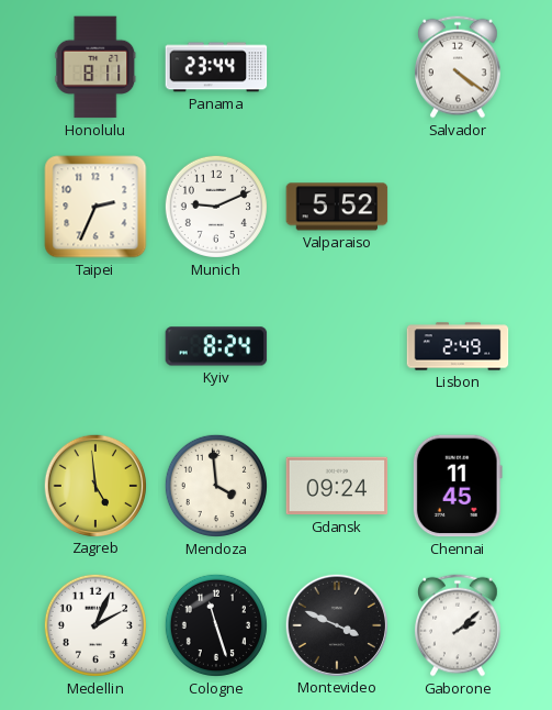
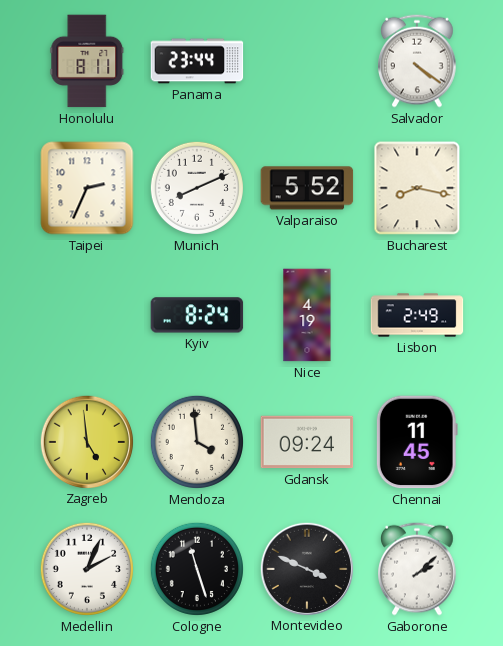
Munich: 9:11 -> 8:11
Bucharest: none -> 8:17
Nice: none -> 4:19
